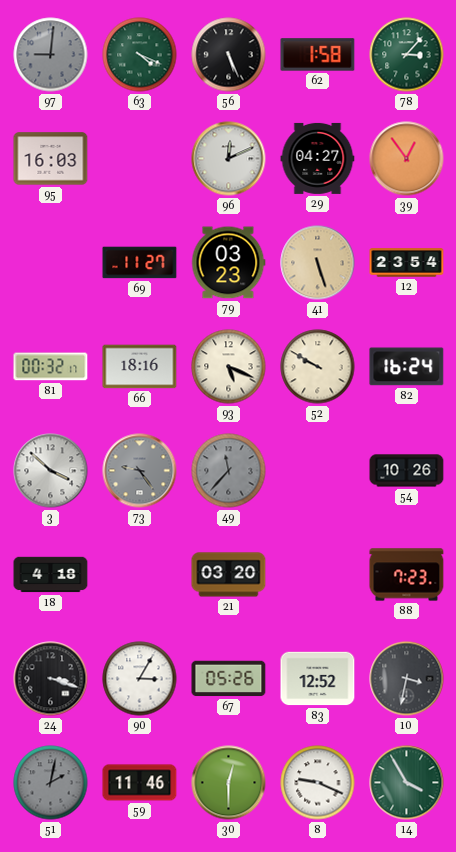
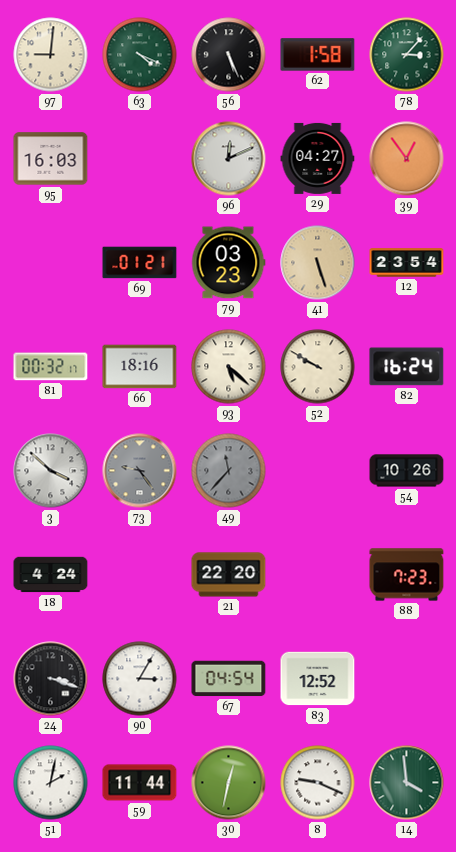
97 dial: grey -> cream
69: 11:27 -> 01:21
93: 5:19 -> 5:22
18: 4:18 -> 4:24
21: 03:20 -> 22:20
67: 05:26 -> 04:54
10: 3:32 -> none
51 dial: grey -> white
59: 11:46 -> 11:44
30: 12:30 -> 12:32
14: 3:55 -> 3:59
